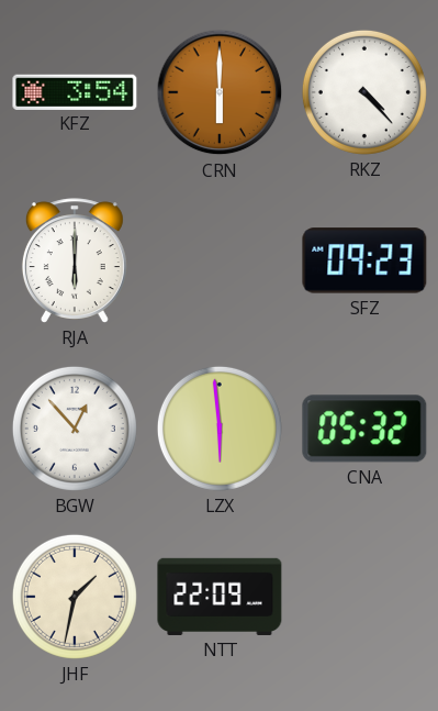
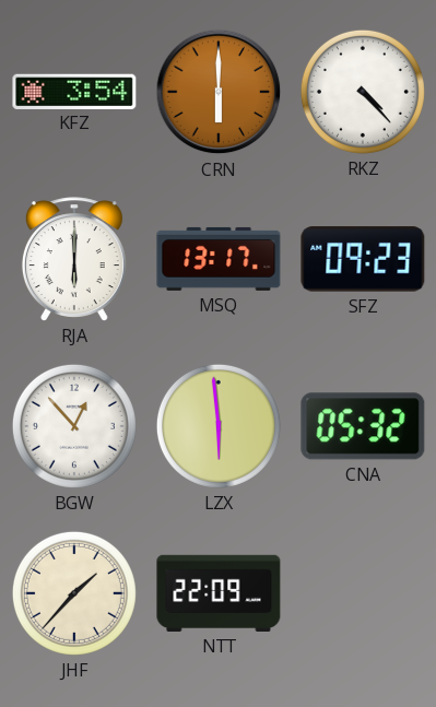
MSQ: none -> 13:17
JHF: 1:32 -> 1:37
